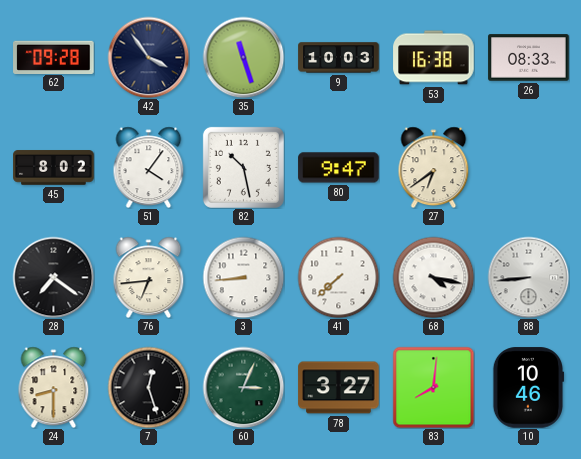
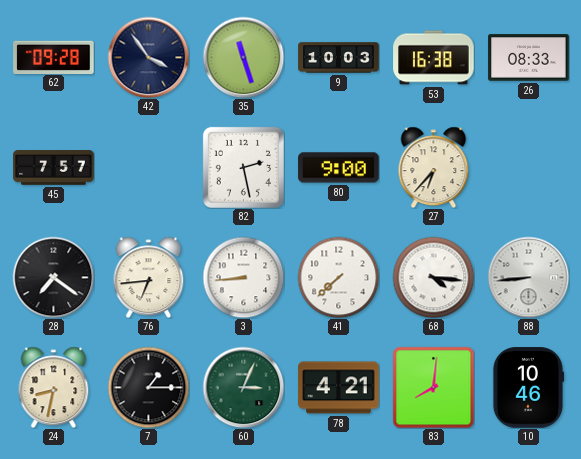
45: 8:02 -> 7:57
51: 4:06 -> none
82: 10:28 -> 2:28
80: 9:47 -> 9:00
27: 6:39 -> 6:37
68: 4:17 -> 4:16
24: 8:30 -> 8:32
7: 12:27 -> 1:15
78: 3:27 -> 4:21
